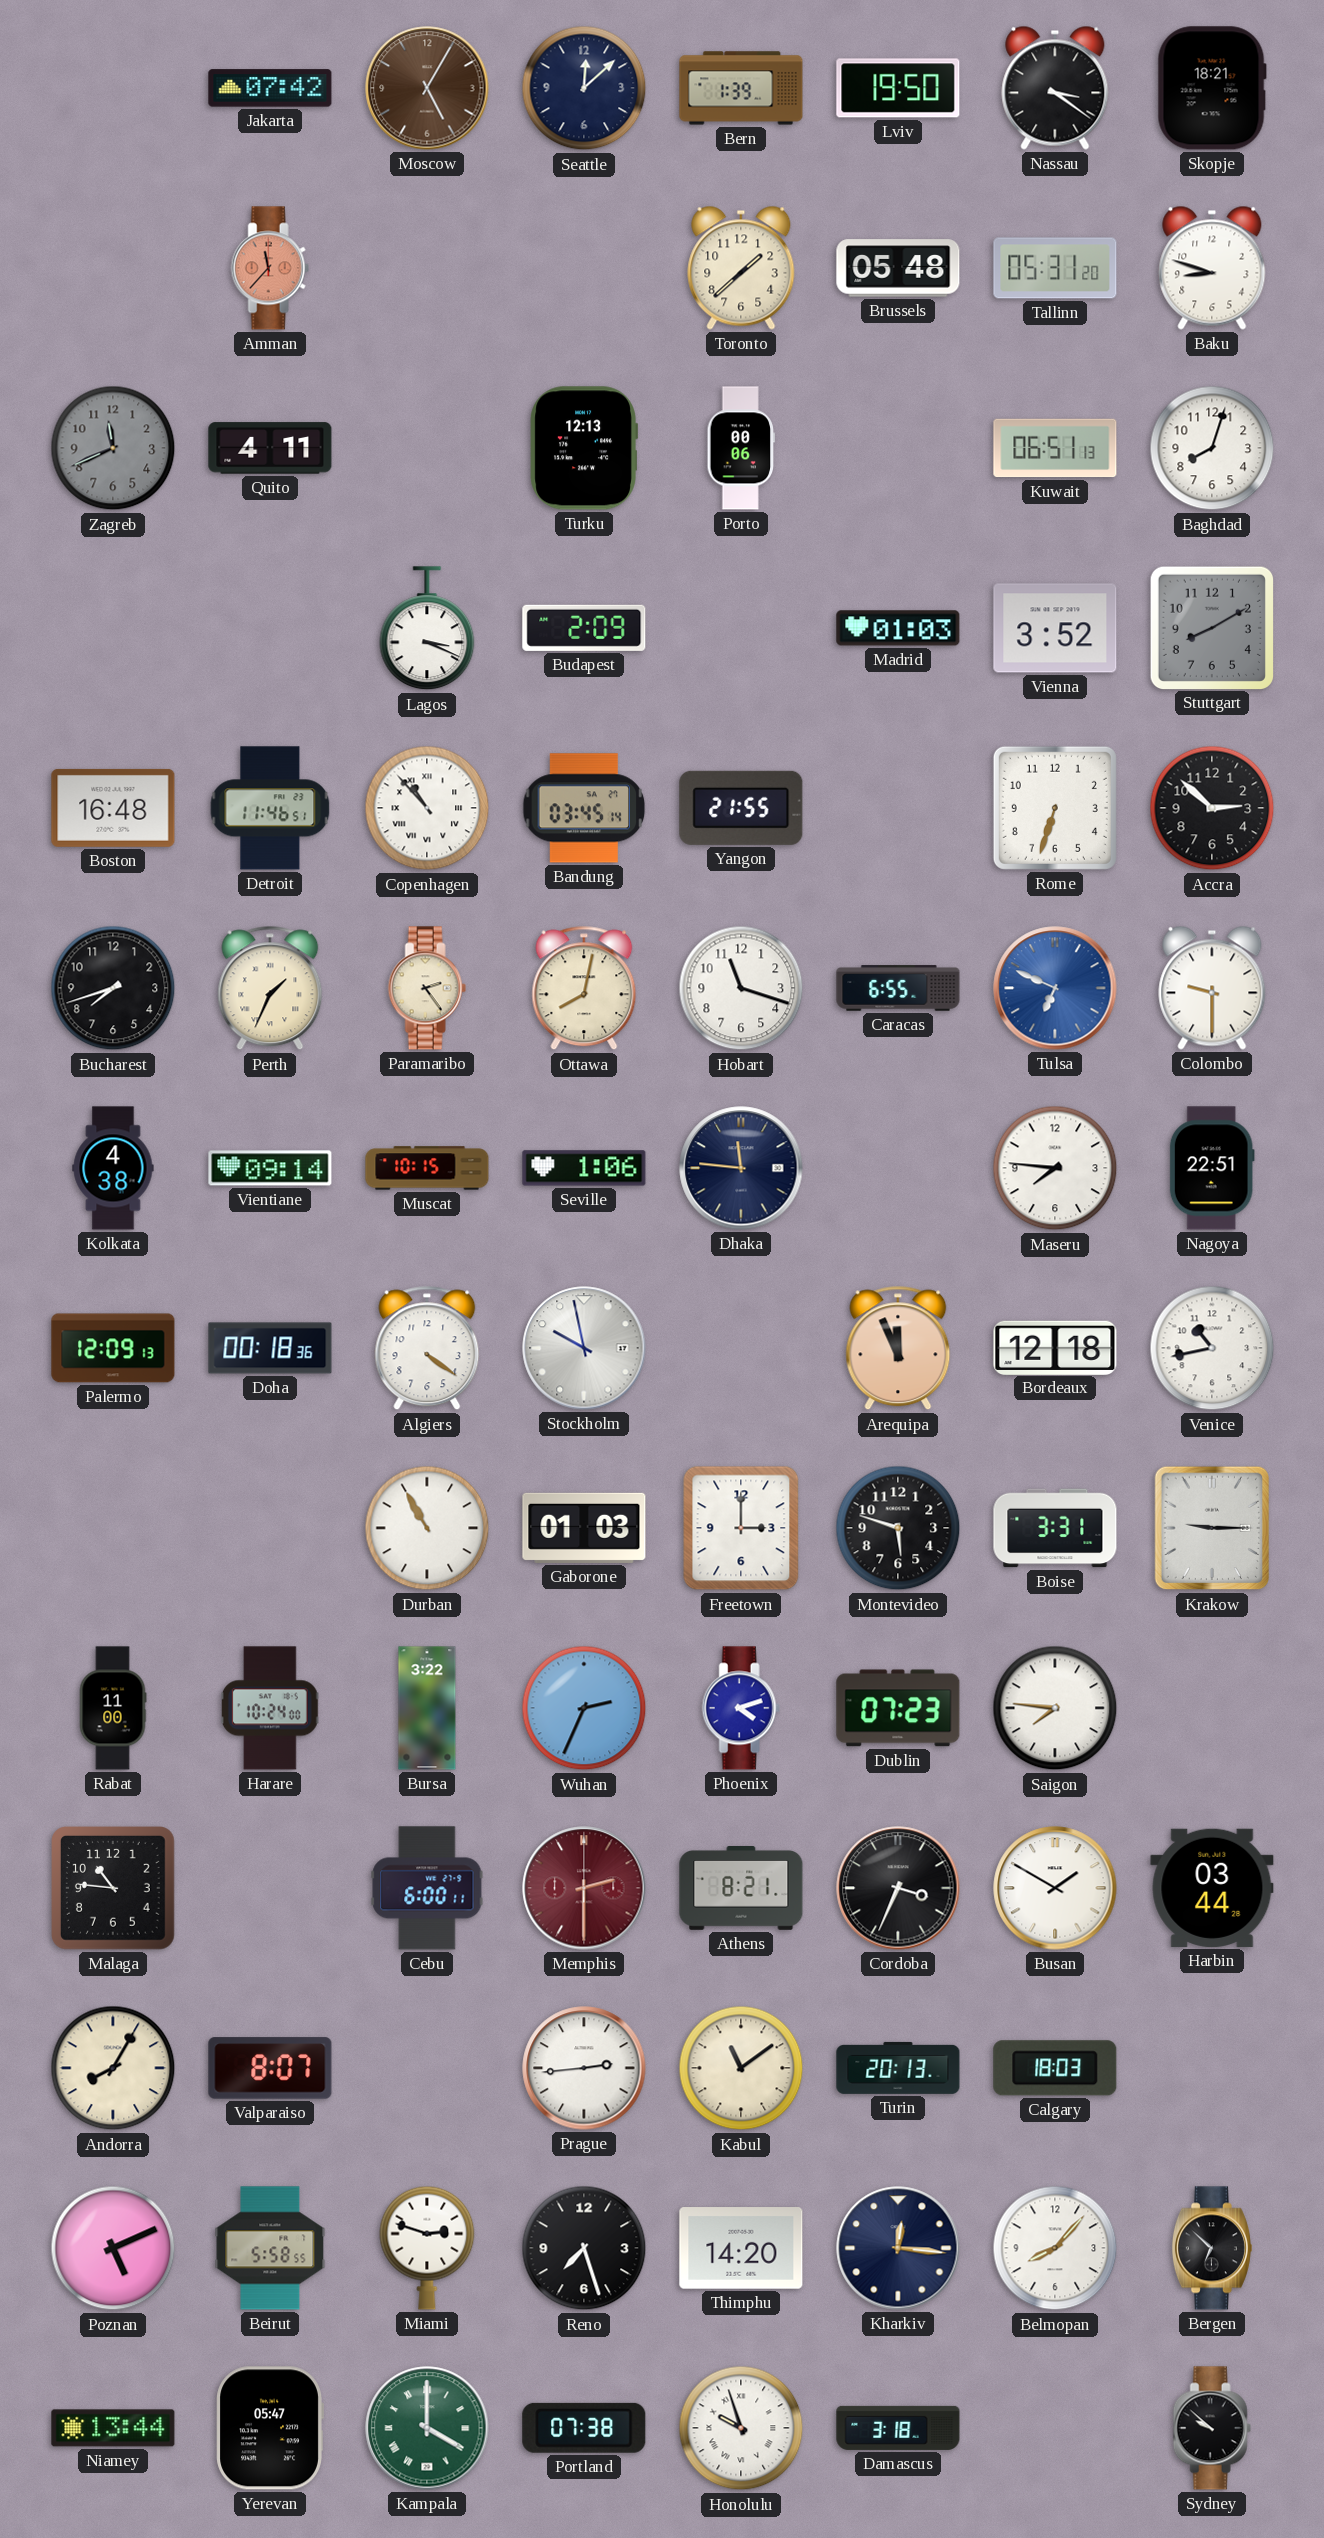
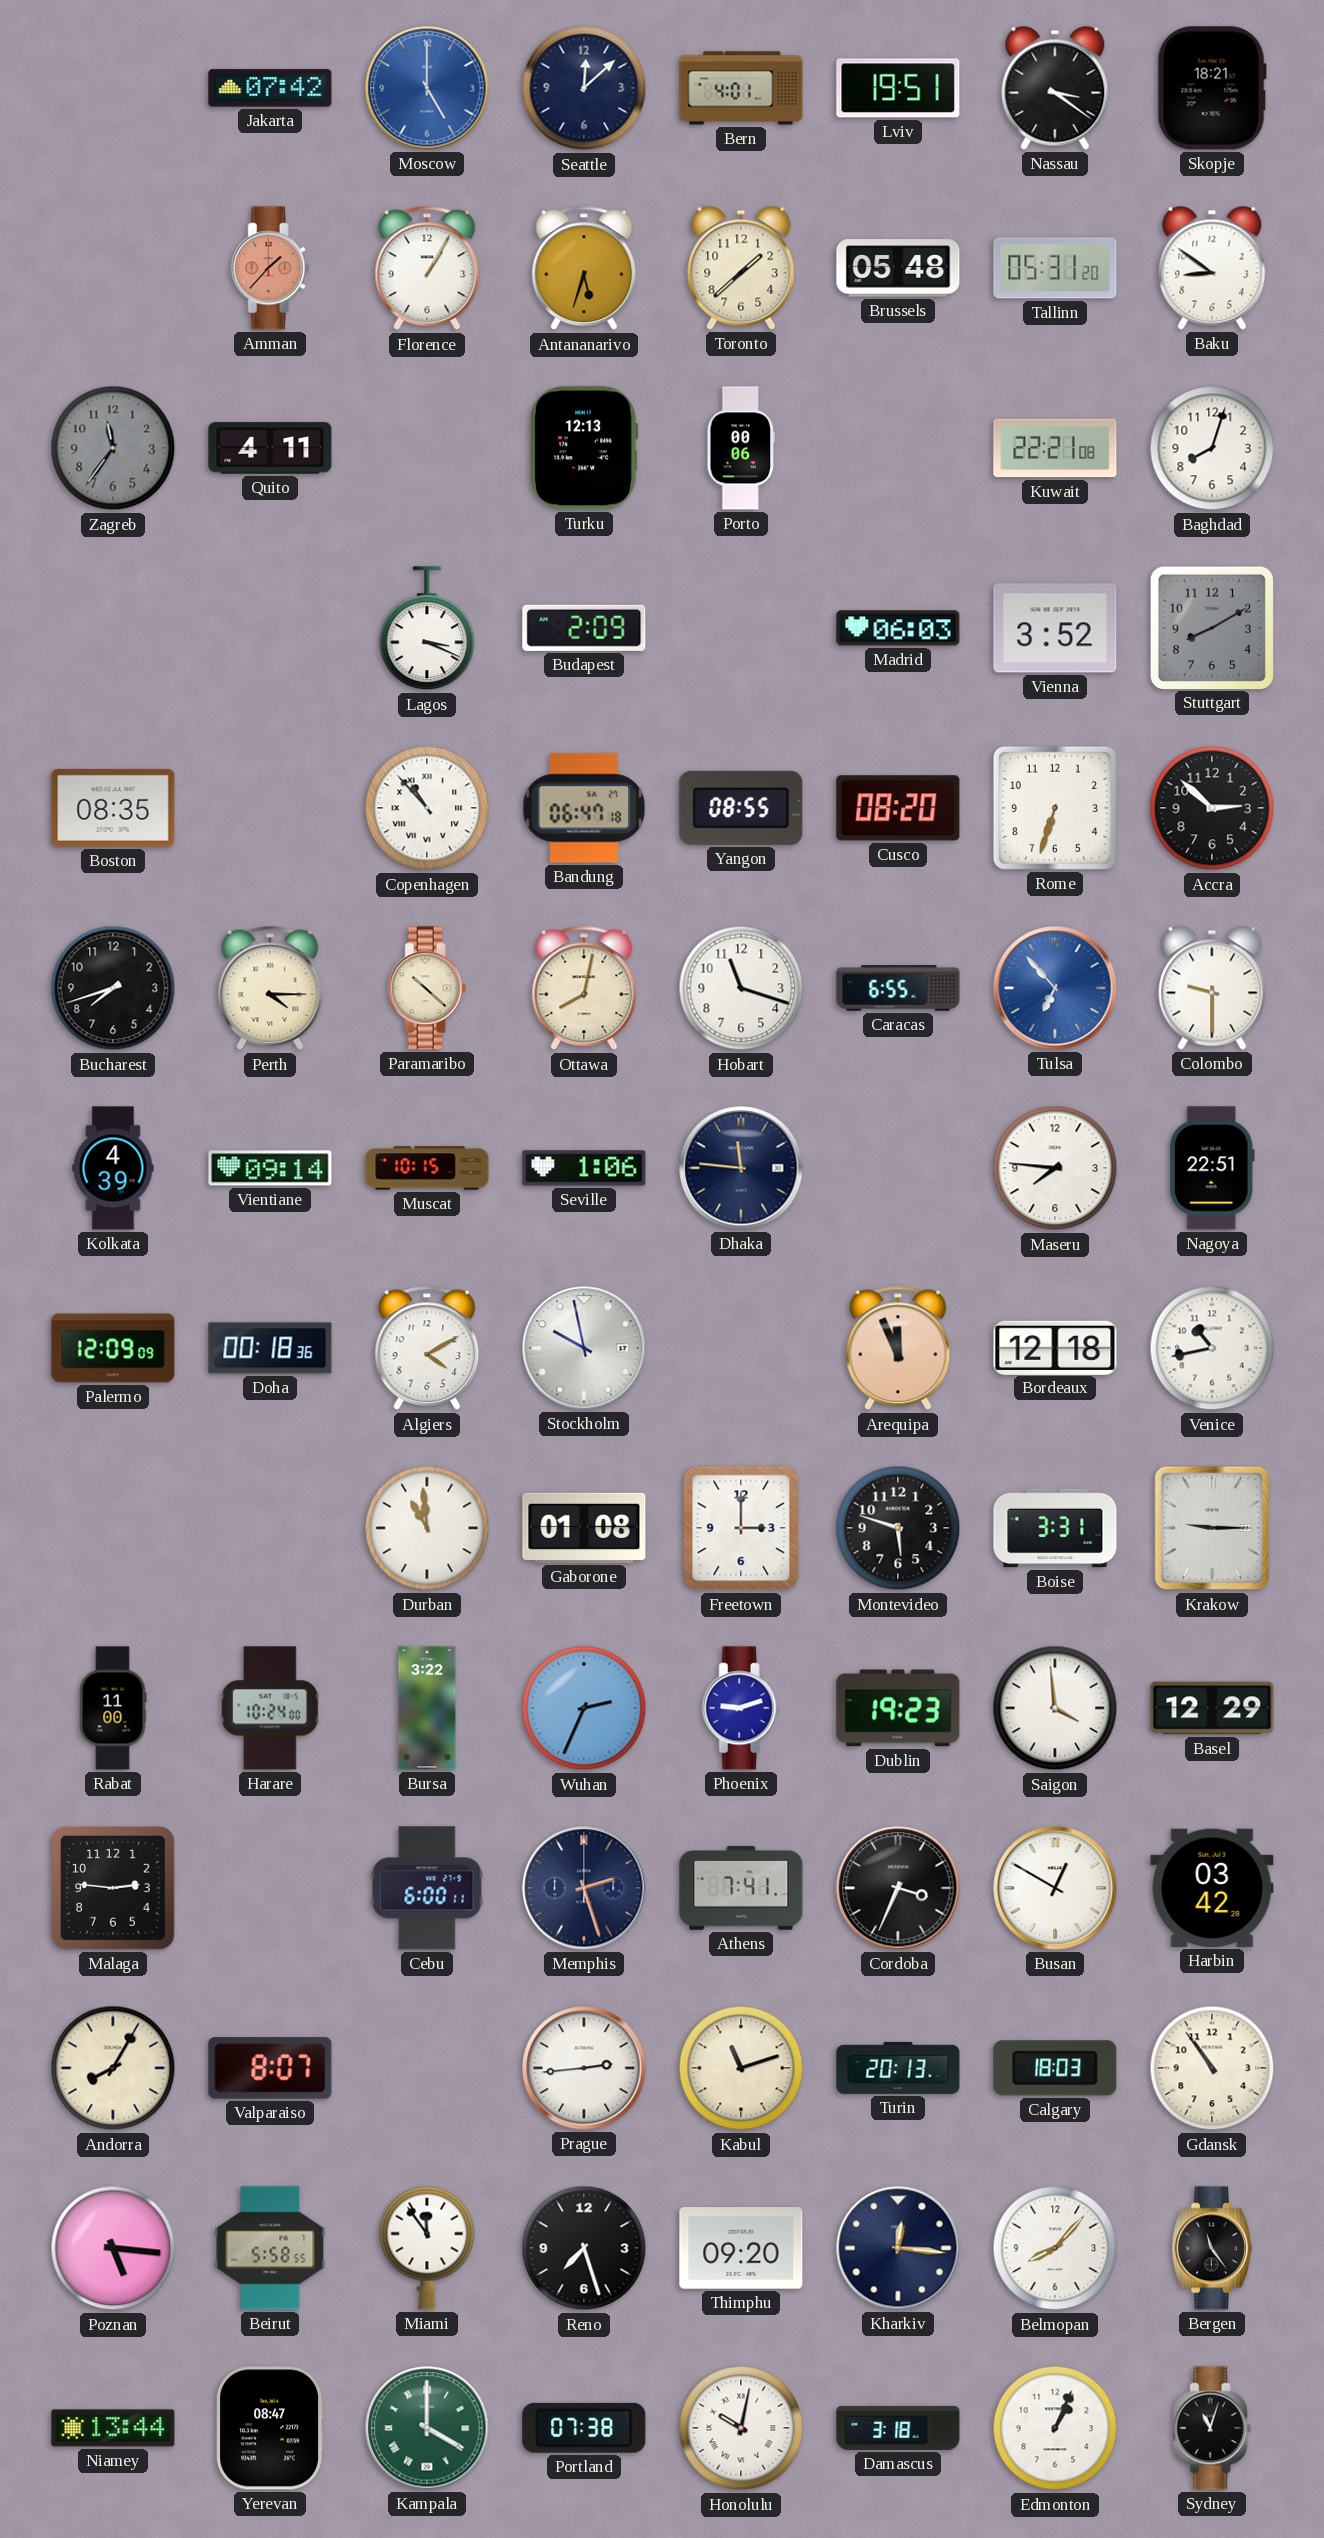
Moscow: 5:05 -> 5:00
Moscow dial: brown -> blue
Bern: 1:39 -> 4:01
Lviv: 19:50 -> 19:51
Amman: 11:37 -> 1:37
Florence: none -> 1:05
Antananarivo: none -> 5:33
Baku: 8:48 -> 8:51
Zagreb: 11:41 -> 11:36
Kuwait: 06:51 -> 22:21
Madrid: 01:03 -> 06:03
Boston: 16:48 -> 08:35
Detroit: 11:46 -> none
Bandung: 03:45 -> 06:47
Yangon: 21:55 -> 08:55
Cusco: none -> 08:20
Perth: 1:34 -> 4:15
Paramaribo: 2:24 -> 10:22
Tulsa: 6:49 -> 6:53
Kolkata: 4:38 -> 4:39
Palermo: 12:09:13 -> 12:09:09
Algiers: 4:21 -> 4:10
Durban: 10:55 -> 10:59
Gaborone: 01:03 -> 01:08
Phoenix: 4:12 -> 9:12
Dublin: 07:23 -> 19:23
Saigon: 7:46 -> 3:59
Basel: none -> 12:29
Malaga: 10:46 -> 2:46
Memphis: 2:30 -> 2:27
Memphis dial: burgundy -> navy
Athens: 8:21 -> 7:41
Busan: 1:50 -> 12:50
Harbin: 03:44 -> 03:42
Kabul: 11:09 -> 11:12
Gdansk: none -> 10:54
Poznan: 5:11 -> 5:16
Miami: 2:48 -> 11:54
Thimphu: 14:20 -> 09:20
Bergen: 6:52 -> 11:24
Yerevan: 05:47 -> 08:47
Honolulu: 9:57 -> 10:02
Edmonton: none -> 1:04
Sydney: 9:52 -> 11:03
